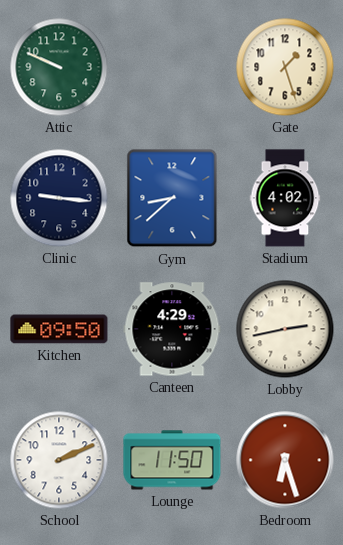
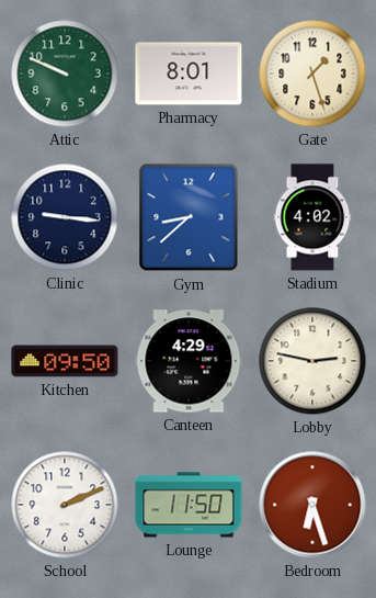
Pharmacy: none -> 8:01
Lobby: 2:43 -> 2:47
